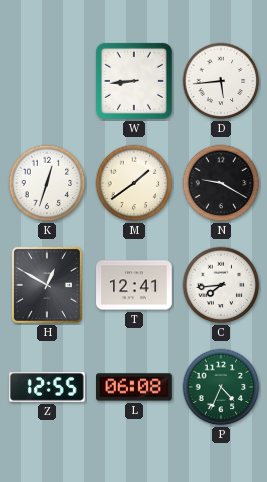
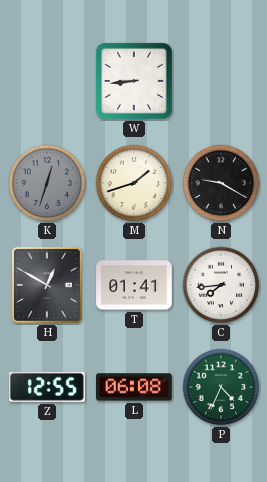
D: 5:44 -> none
K dial: white -> grey
M: 1:39 -> 1:42
T: 12:41 -> 01:41
